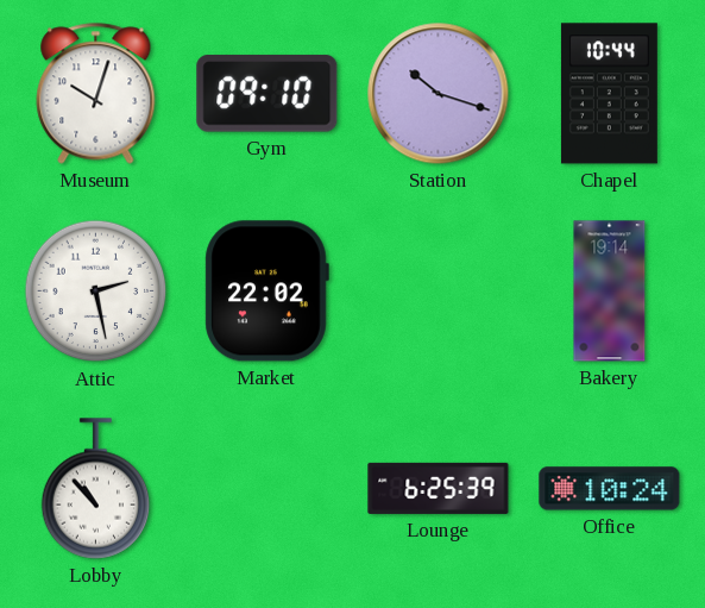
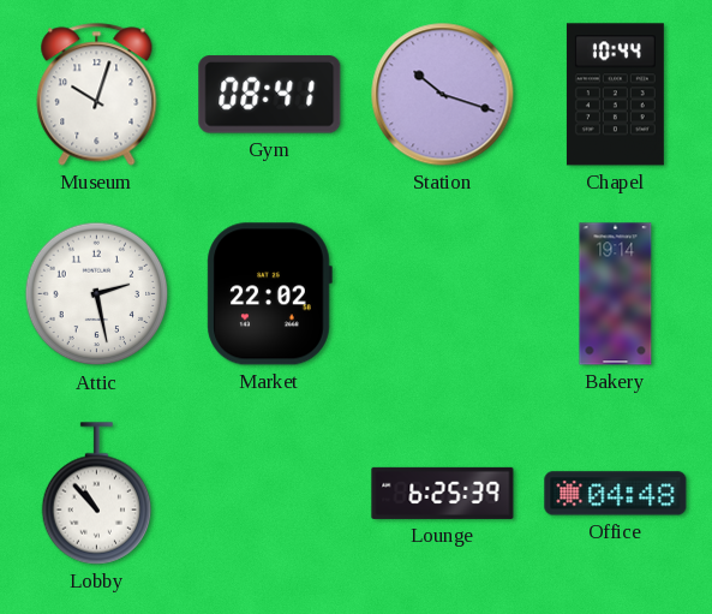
Gym: 09:10 -> 08:41
Office: 10:24 -> 04:48
